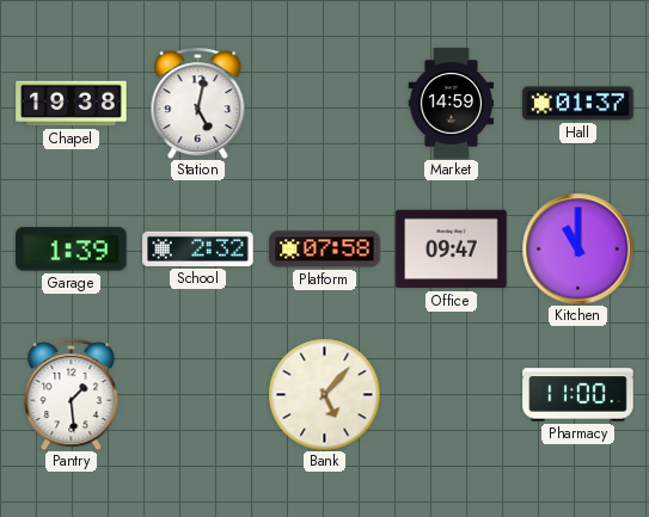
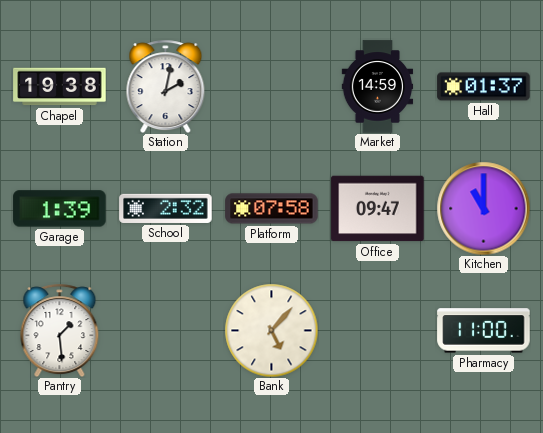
Station: 5:02 -> 2:02
